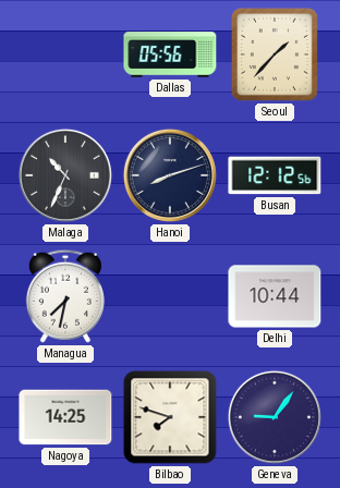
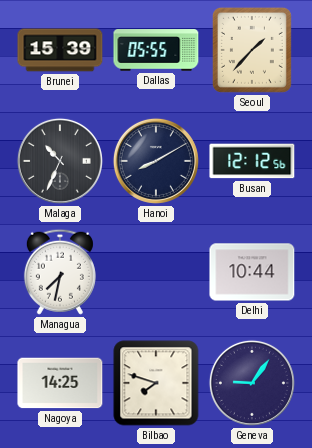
Brunei: none -> 15:39
Dallas: 05:56 -> 05:55
Hanoi: 8:12 -> 8:10
